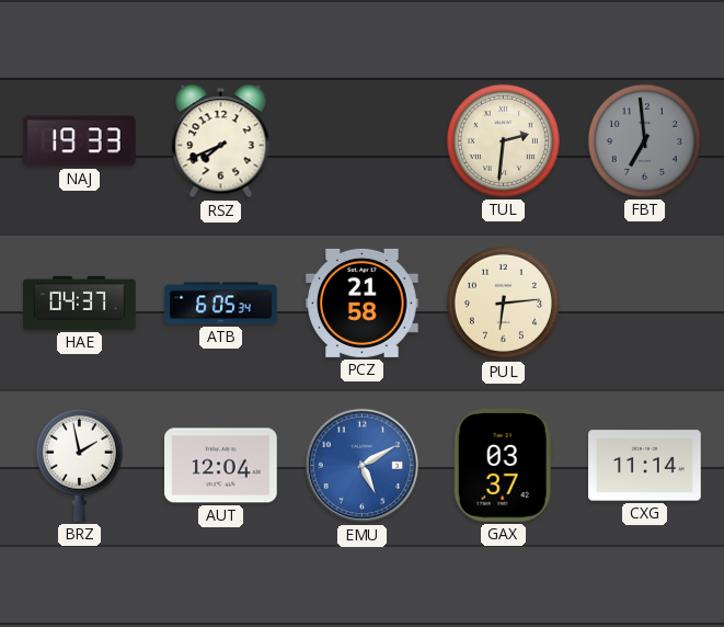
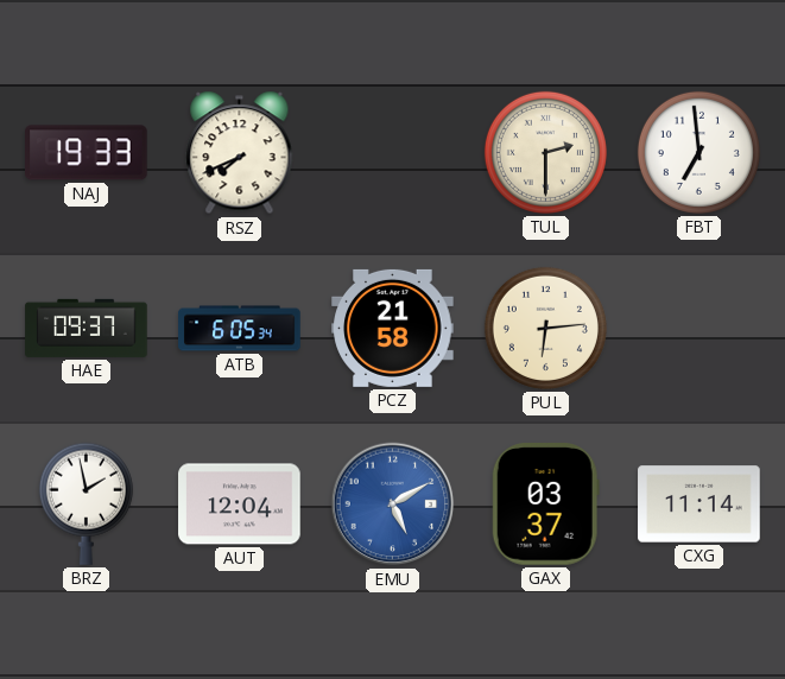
TUL: 2:31 -> 2:30
FBT dial: grey -> white
HAE: 04:37 -> 09:37
